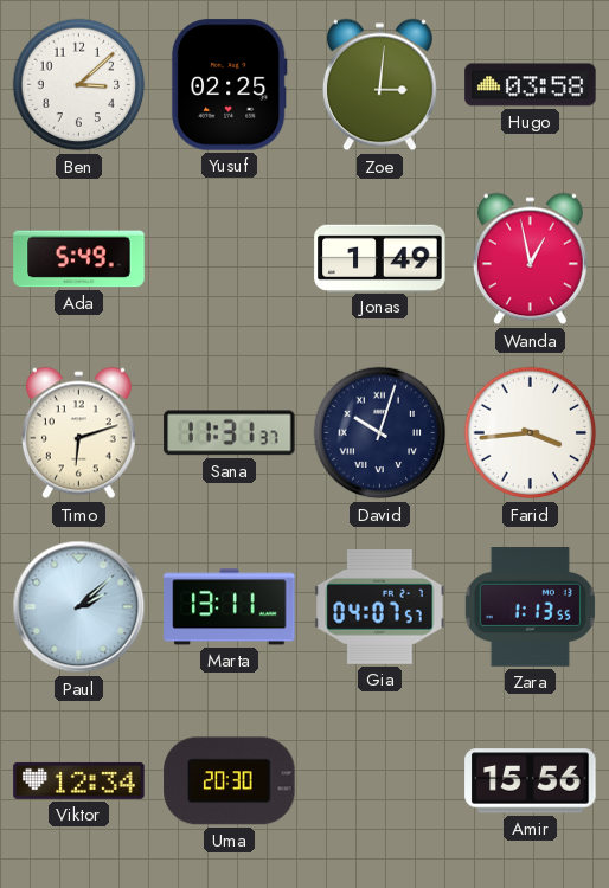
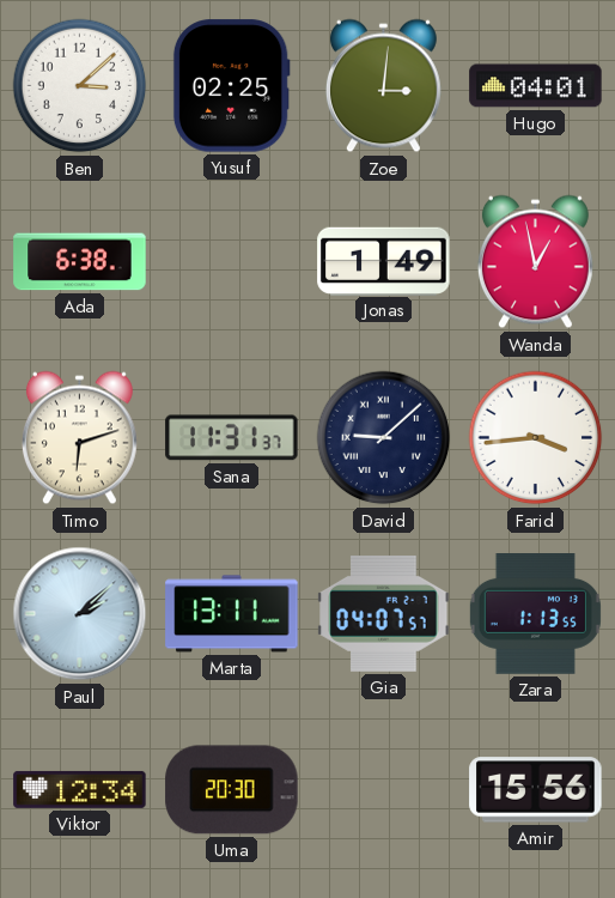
Hugo: 03:58 -> 04:01
Ada: 5:49 -> 6:38
David: 10:03 -> 9:08
